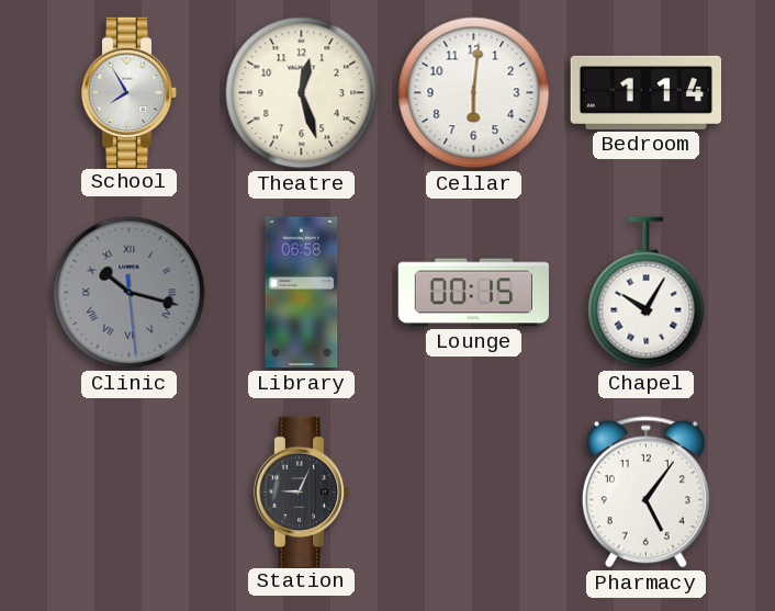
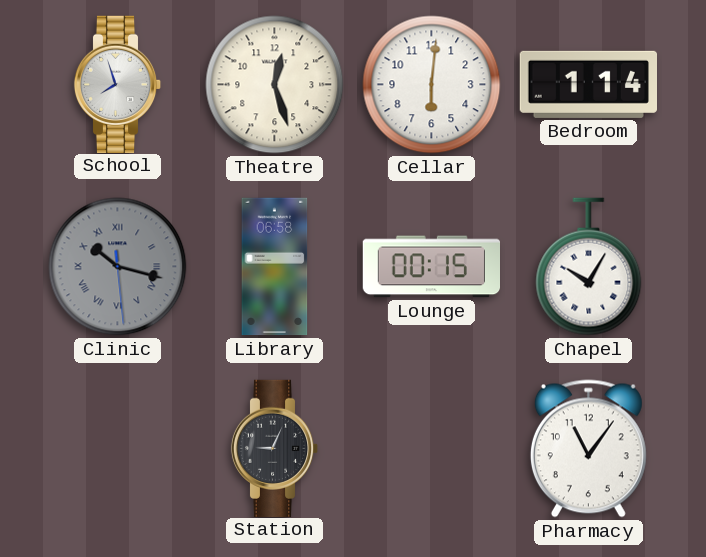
School: 7:55 -> 7:57
Pharmacy: 5:06 -> 11:06
